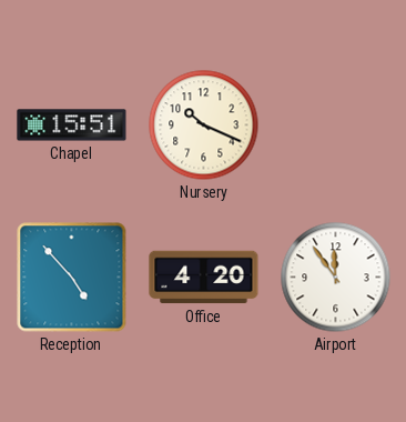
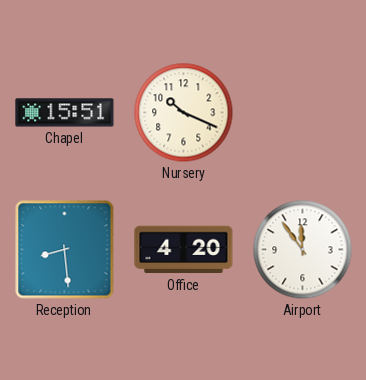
Reception: 4:53 -> 8:29
